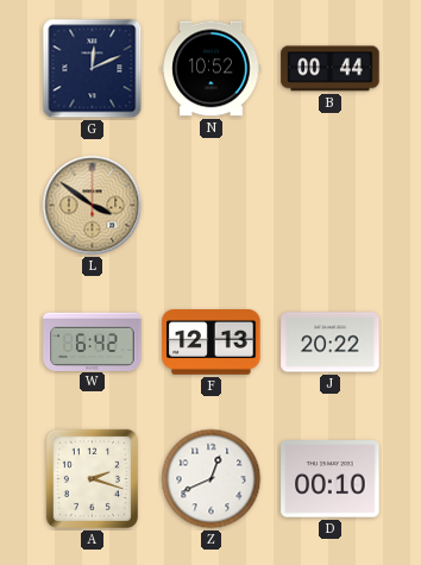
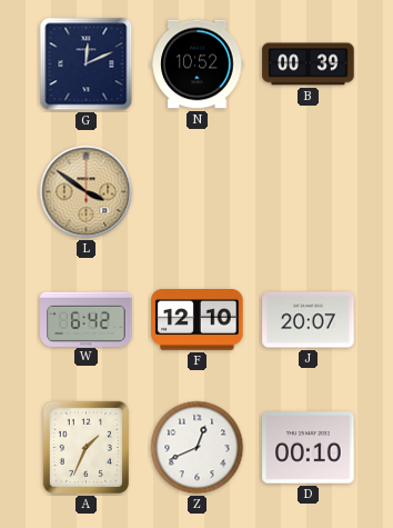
B: 00:44 -> 00:39
F: 12:13 -> 12:10
J: 20:22 -> 20:07
A: 2:18 -> 1:34
